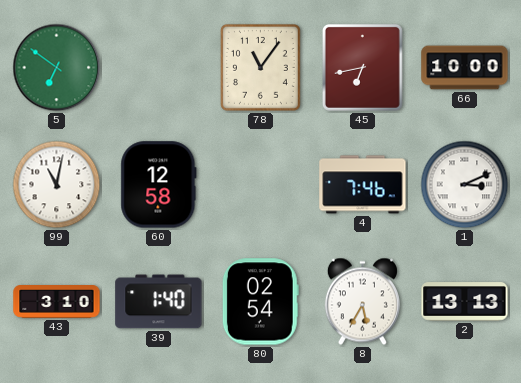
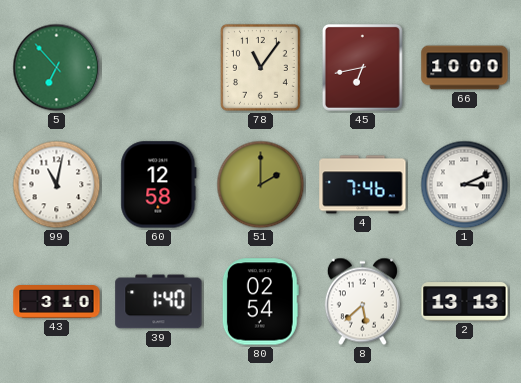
5: 6:51 -> 6:53
51: none -> 2:00
8: 5:35 -> 5:38
